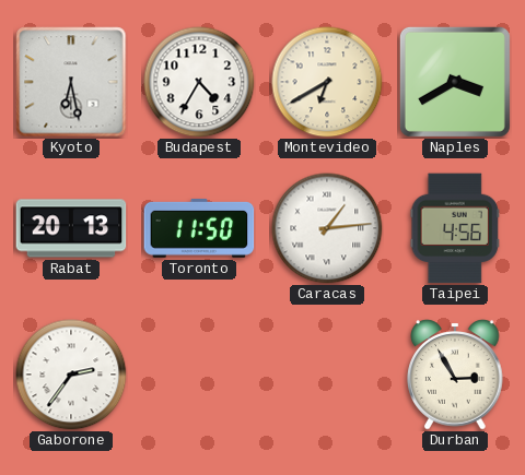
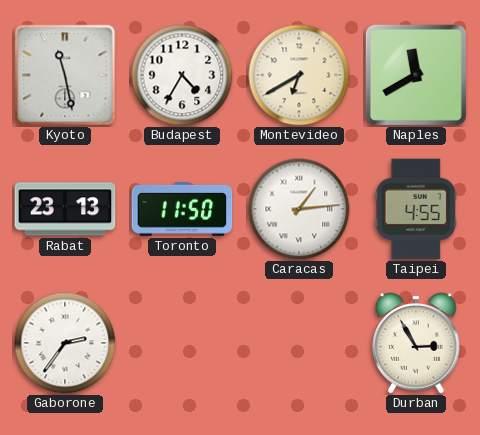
Kyoto: 6:28 -> 11:28
Naples: 3:40 -> 11:40
Rabat: 20:13 -> 23:13
Taipei: 4:56 -> 4:55
